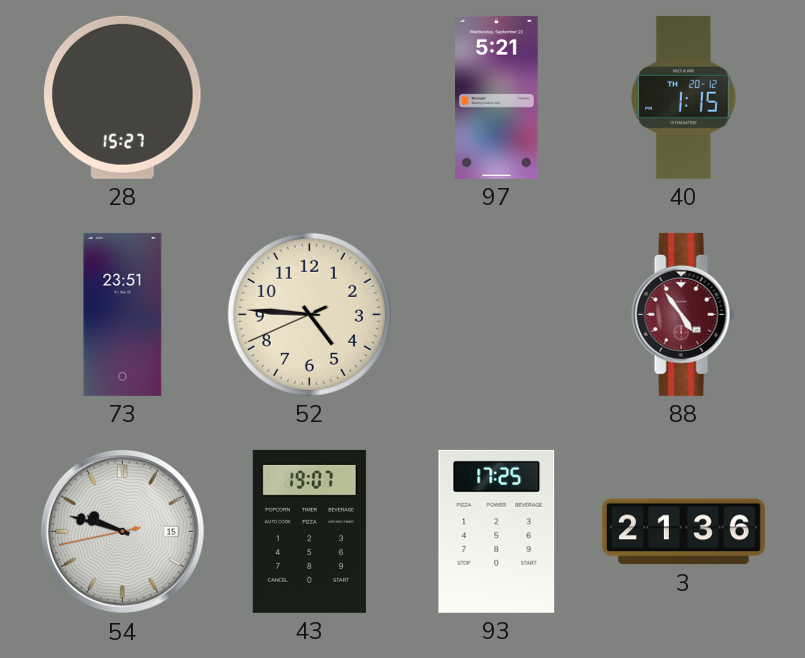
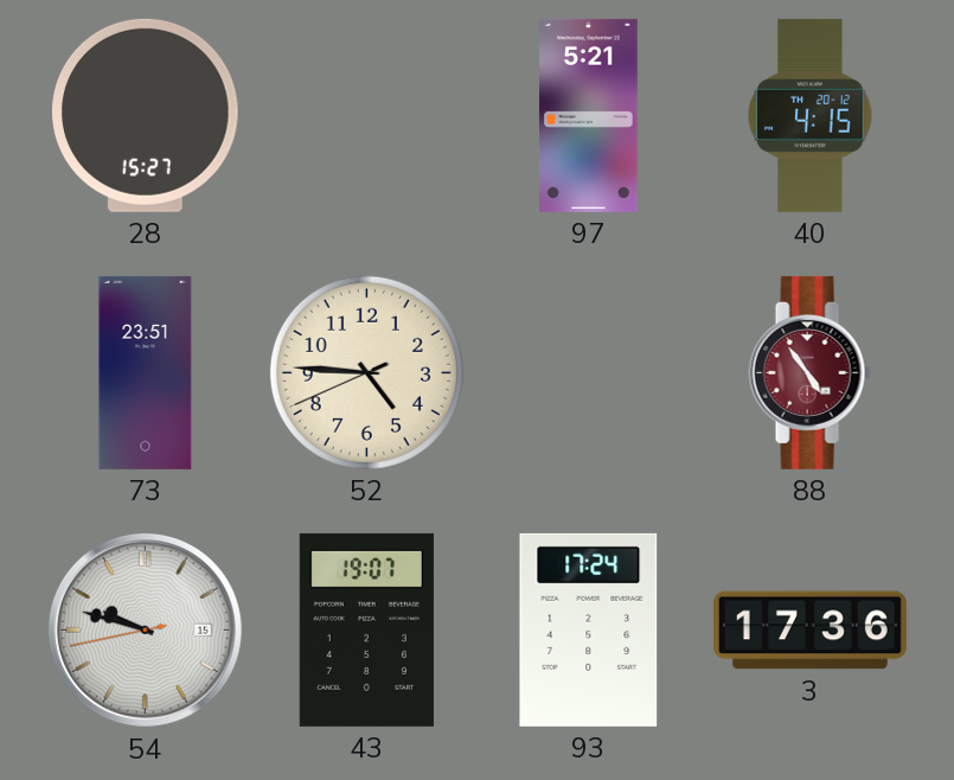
40: 1:15 -> 4:15
93: 17:25 -> 17:24
3: 21:36 -> 17:36
